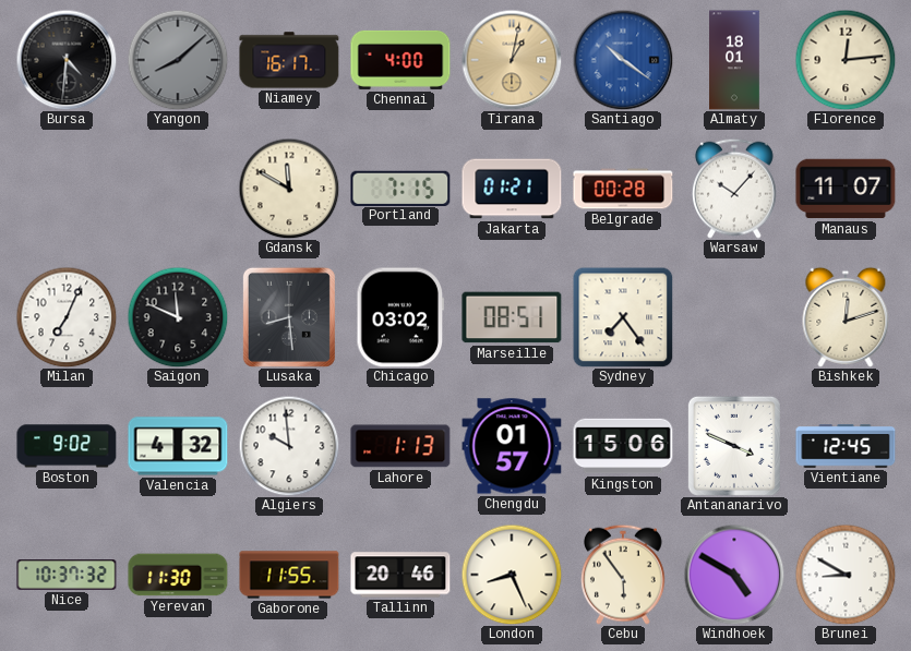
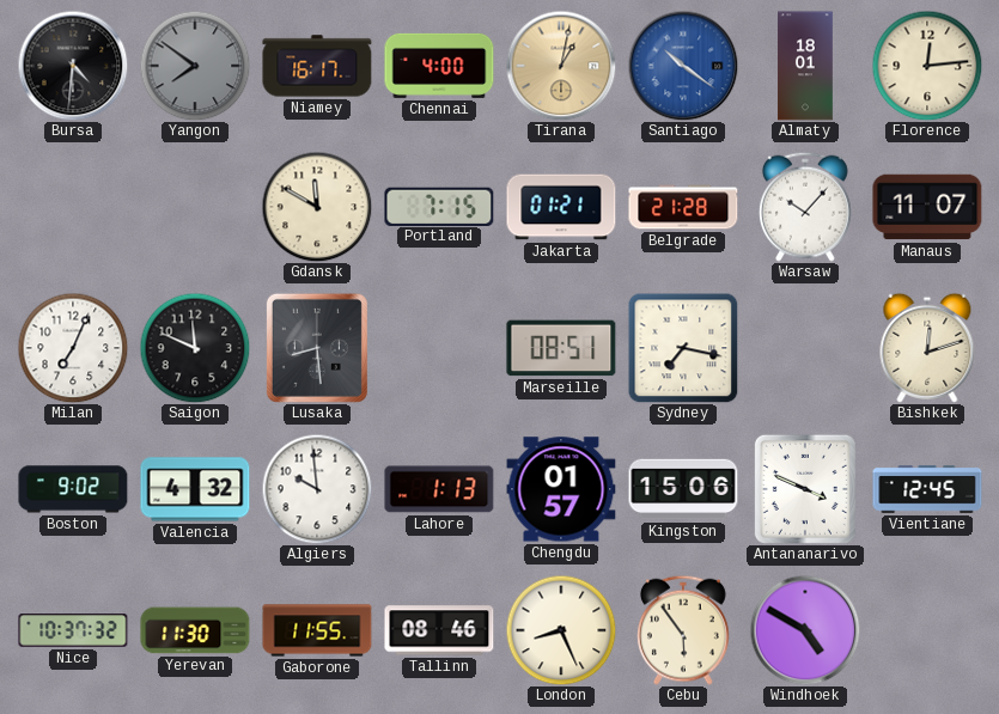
Yangon: 8:08 -> 7:51
Belgrade: 00:28 -> 21:28
Chicago: 03:02 -> none
Sydney: 7:24 -> 7:17
Tallinn: 20:46 -> 08:46
Brunei: 8:50 -> none
